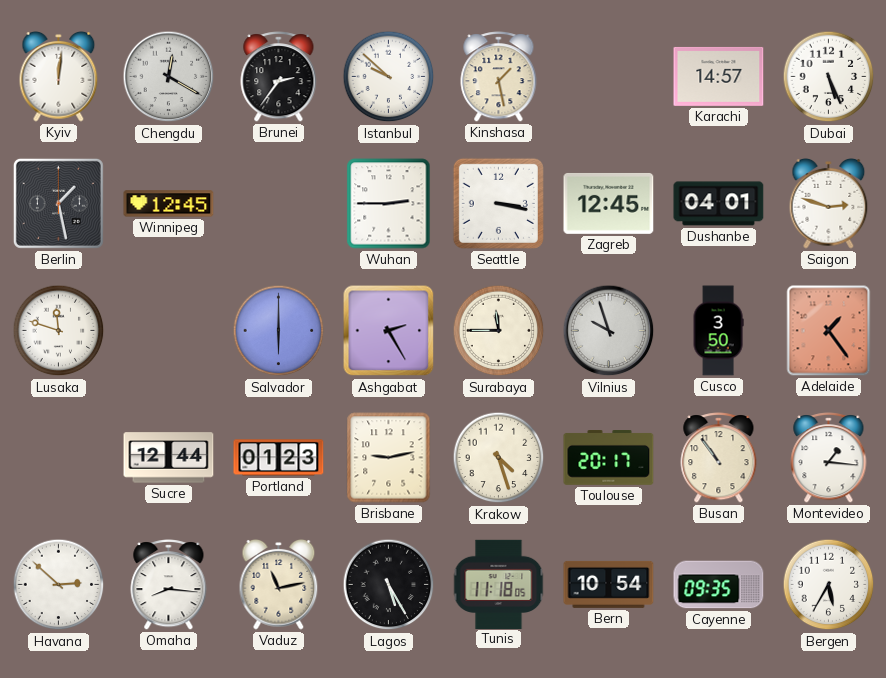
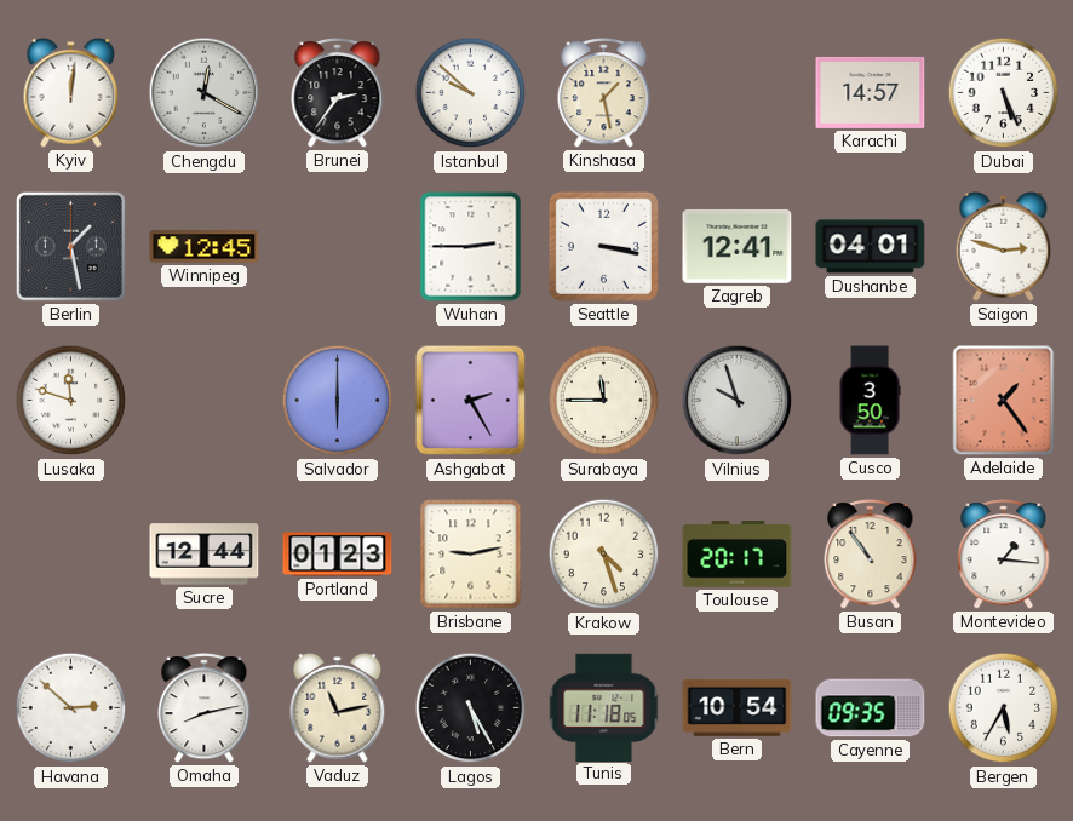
Zagreb: 12:45 -> 12:41
Omaha: 8:16 -> 8:13
